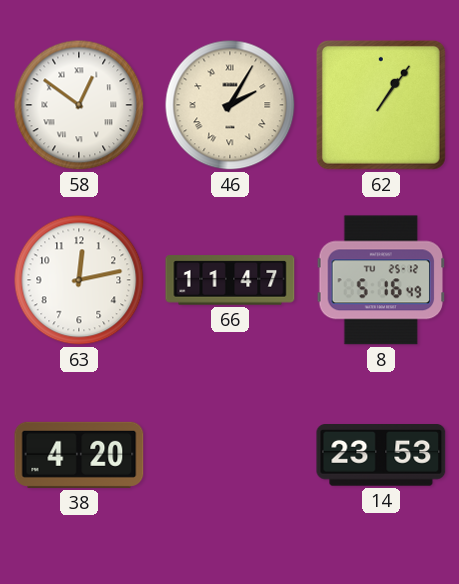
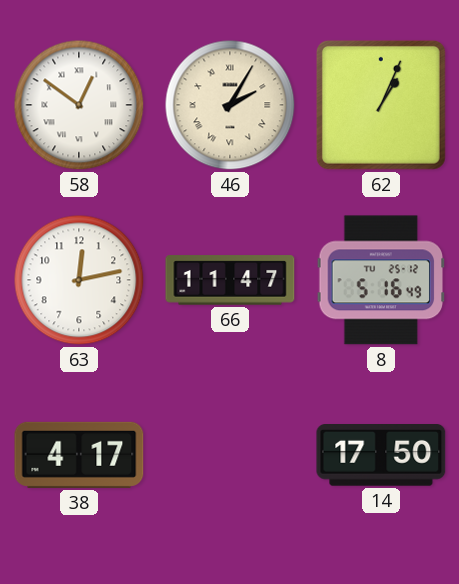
62: 1:06 -> 1:04
38: 4:20 -> 4:17
14: 23:53 -> 17:50
